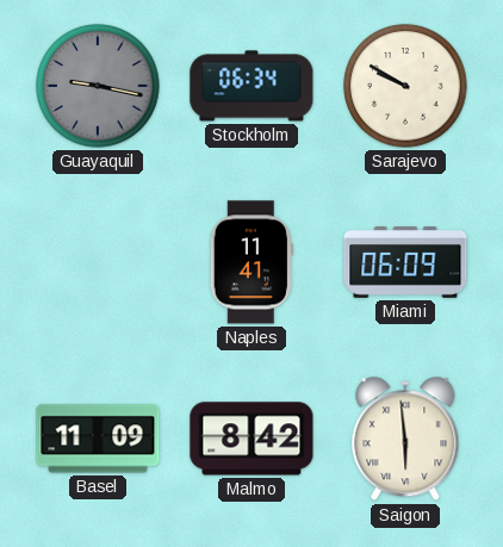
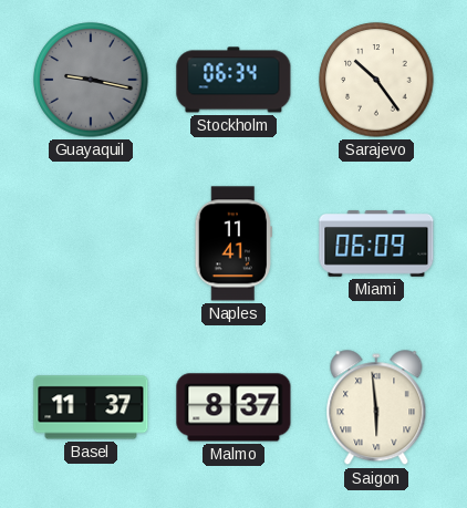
Sarajevo: 9:50 -> 10:24
Basel: 11:09 -> 11:37
Malmo: 8:42 -> 8:37
